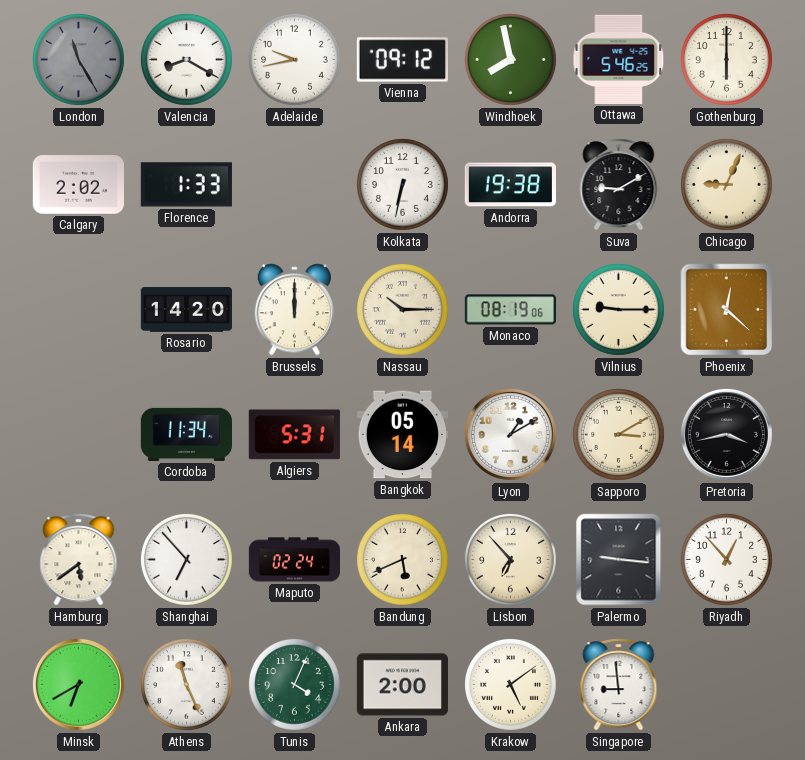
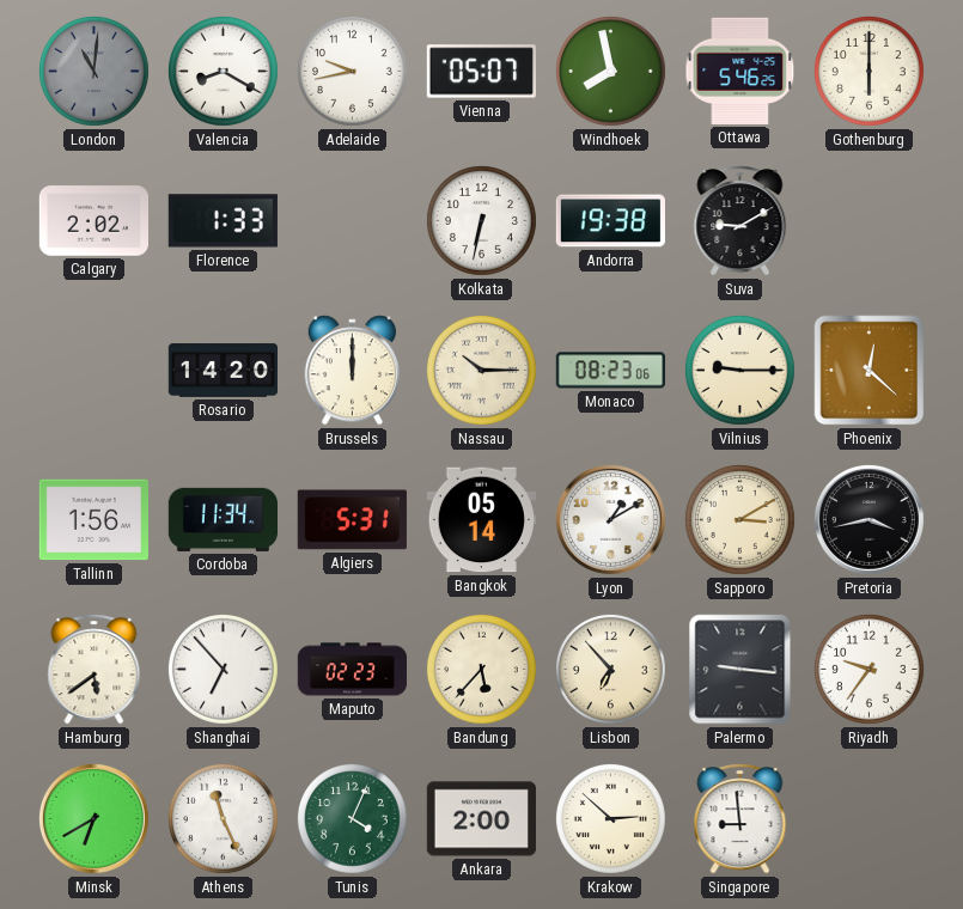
London: 11:25 -> 11:01
Vienna: 09:12 -> 05:07
Chicago: 9:04 -> none
Monaco: 08:19 -> 08:23
Tallinn: none -> 1:56
Maputo: 02:24 -> 02:23
Bandung: 5:41 -> 5:37
Riyadh: 12:53 -> 9:36
Krakow: 5:09 -> 2:52
